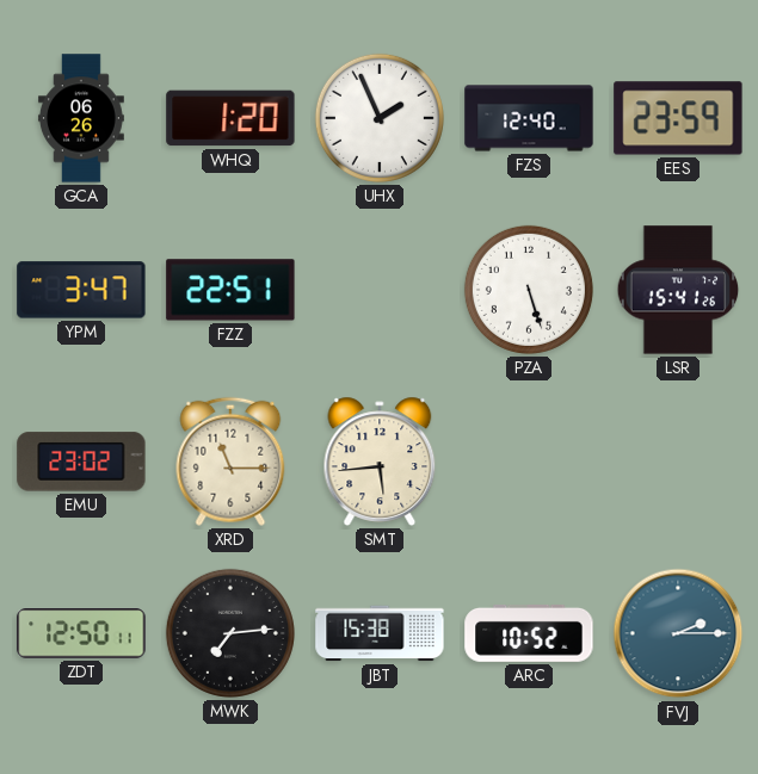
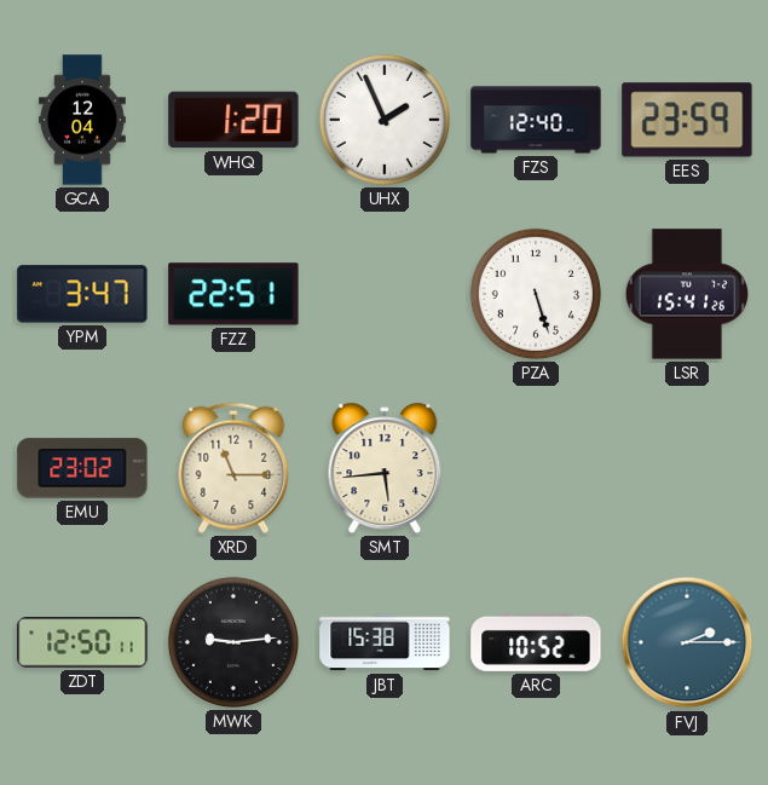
GCA: 06:26 -> 12:04
MWK: 7:14 -> 9:14
